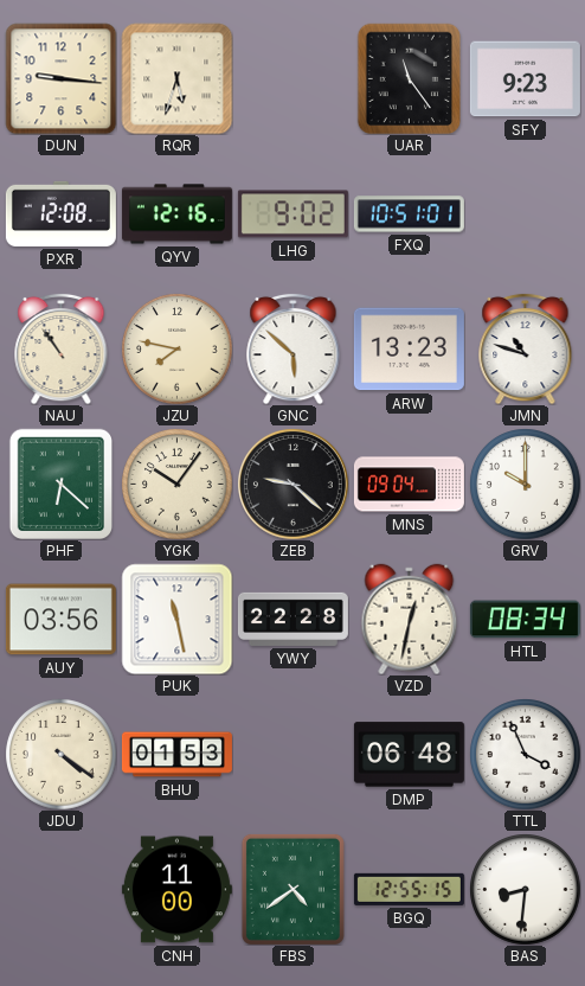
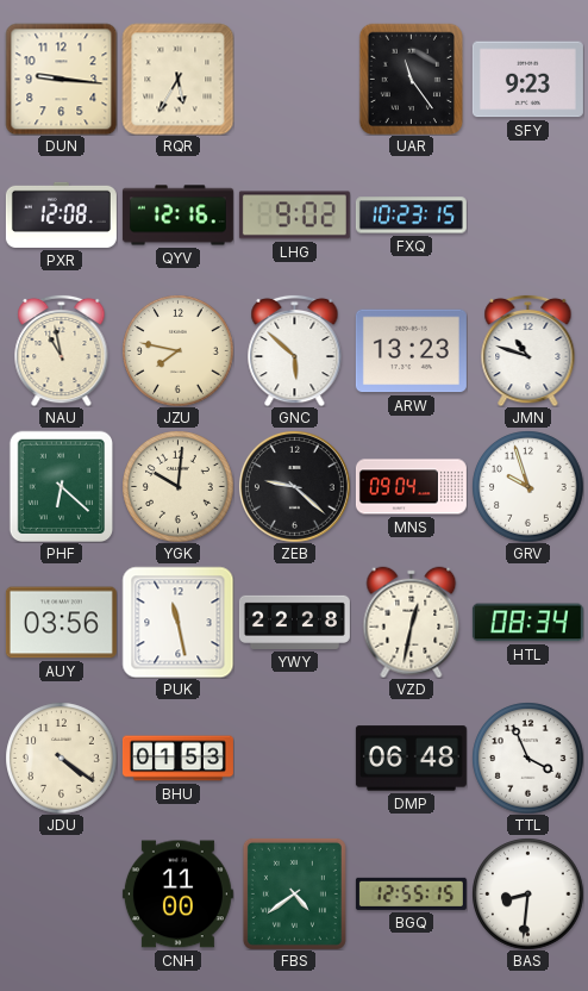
RQR: 5:33 -> 5:35
FXQ: 10:51 -> 10:23
NAU: 10:54 -> 10:58
YGK: 10:06 -> 10:01
GRV: 10:00 -> 9:57
